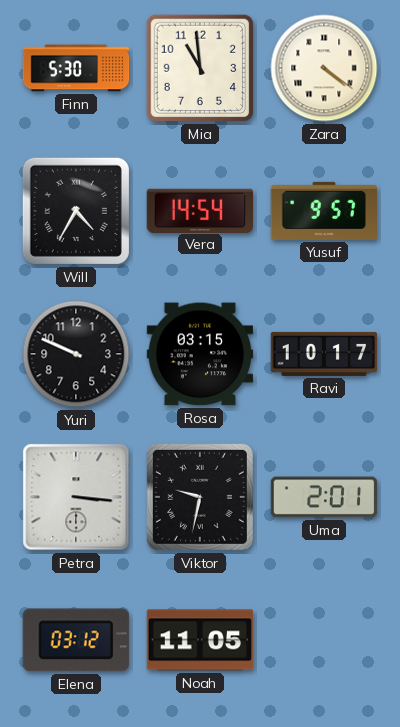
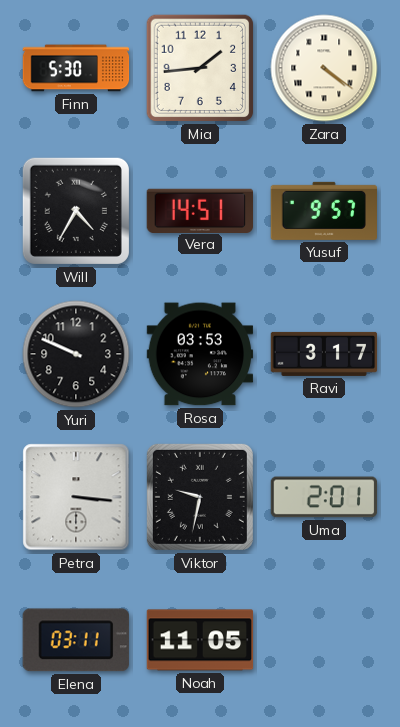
Mia: 10:59 -> 1:44
Vera: 14:54 -> 14:51
Rosa: 03:15 -> 03:53
Ravi: 10:17 -> 3:17
Elena: 03:12 -> 03:11
